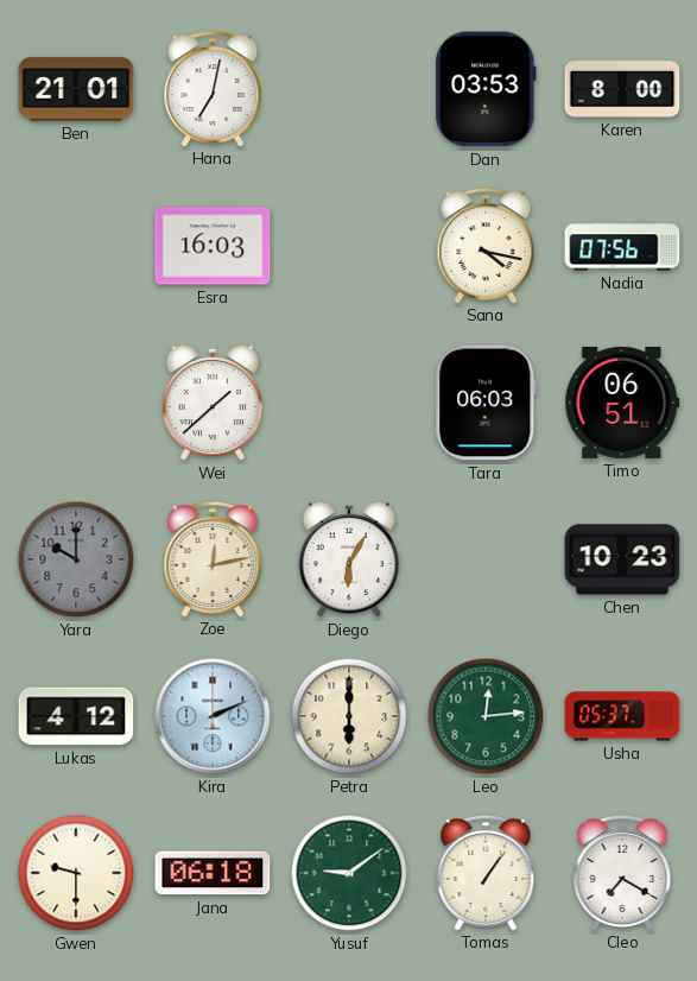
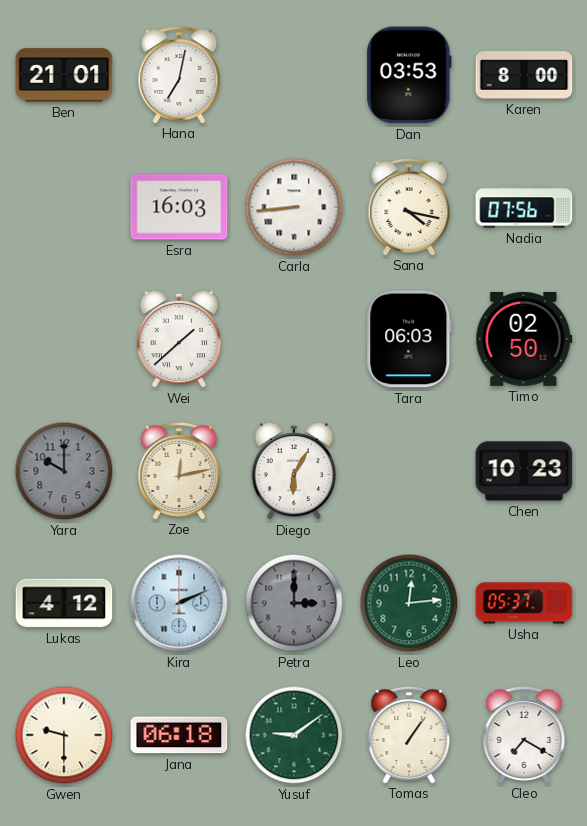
Carla: none -> 8:44
Timo: 06:51 -> 02:50
Petra: 6:00 -> 3:00
Petra dial: cream -> grey
